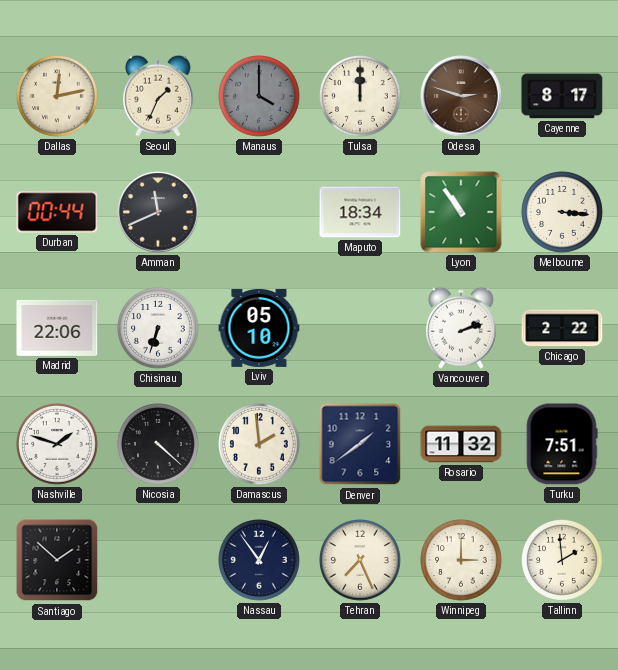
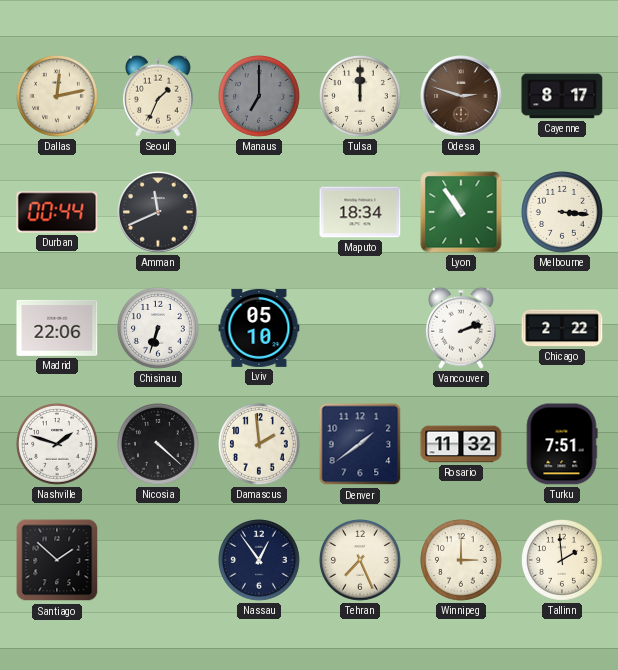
Manaus: 4:00 -> 7:00
